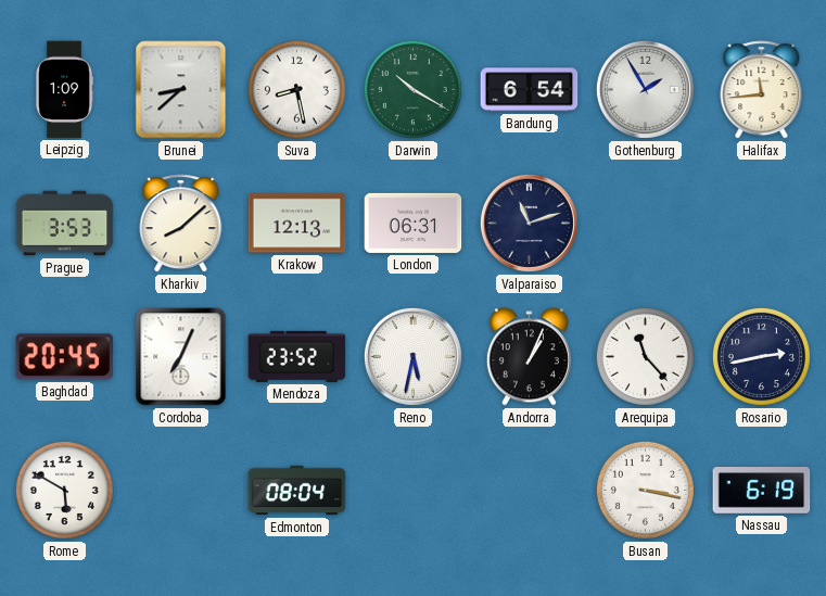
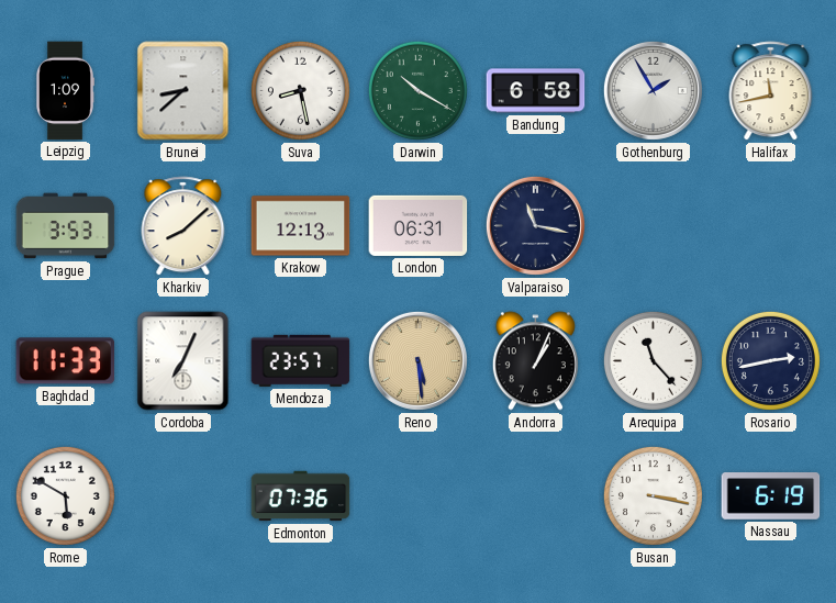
Bandung: 6:54 -> 6:58
Halifax: 11:44 -> 11:43
Valparaiso: 11:12 -> 11:17
Baghdad: 20:45 -> 11:33
Mendoza: 23:52 -> 23:57
Reno: 5:32 -> 5:29
Reno dial: white -> champagne
Edmonton: 08:04 -> 07:36
